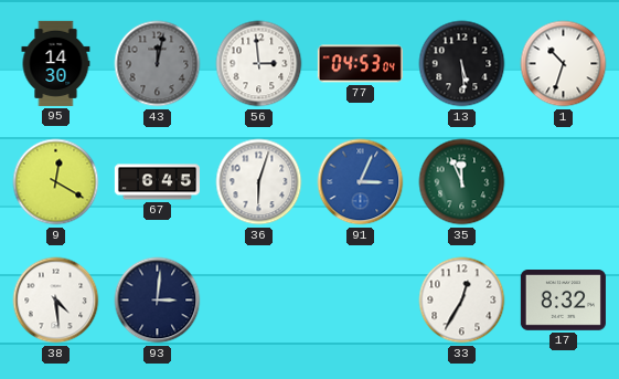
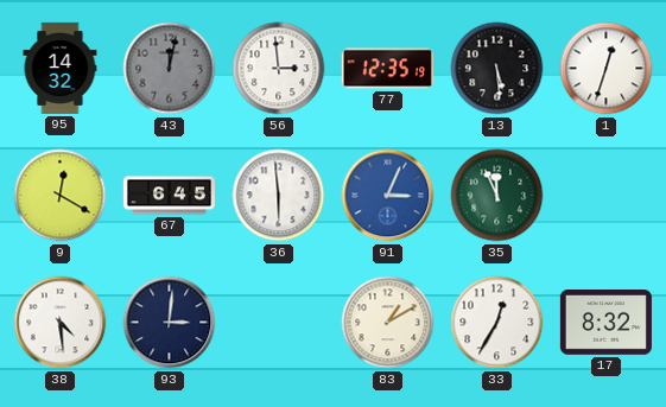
95: 14:30 -> 14:32
77: 04:53 -> 12:35
1: 10:33 -> 12:33
36: 6:03 -> 5:59
83: none -> 1:10
